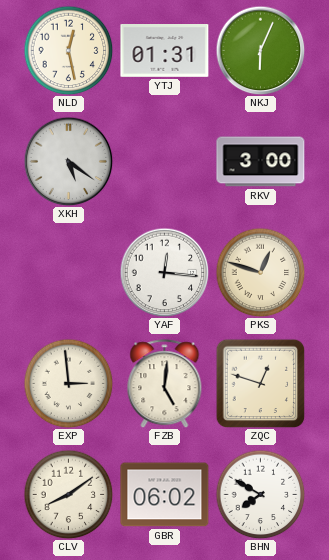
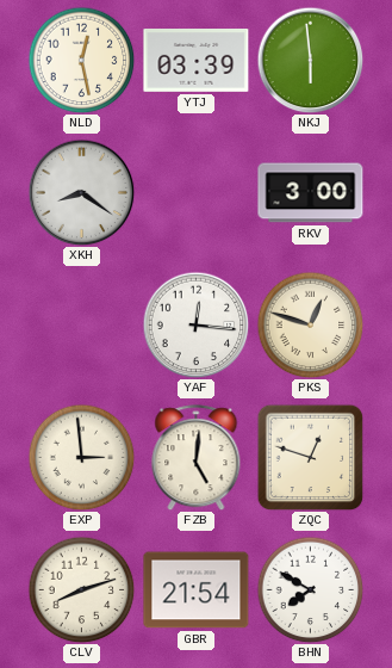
YTJ: 01:31 -> 03:39
NKJ: 6:04 -> 5:59
XKH: 5:21 -> 8:21
CLV: 8:09 -> 8:12
GBR: 06:02 -> 21:54
